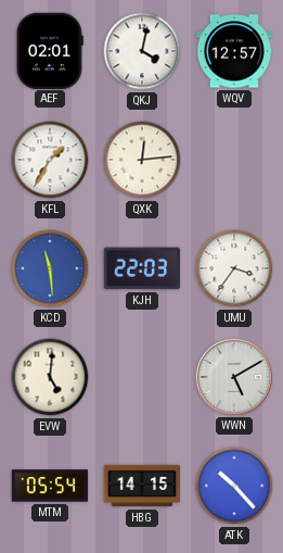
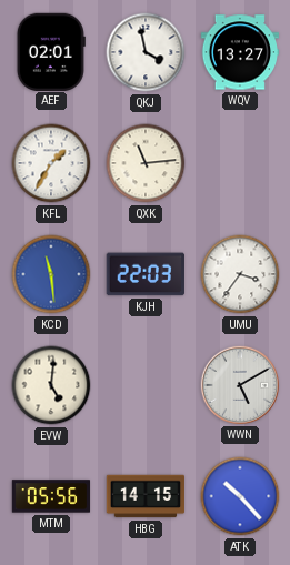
QKJ: 4:02 -> 3:58
WQV: 12:57 -> 13:27
QXK: 12:14 -> 11:14
MTM: 05:54 -> 05:56
